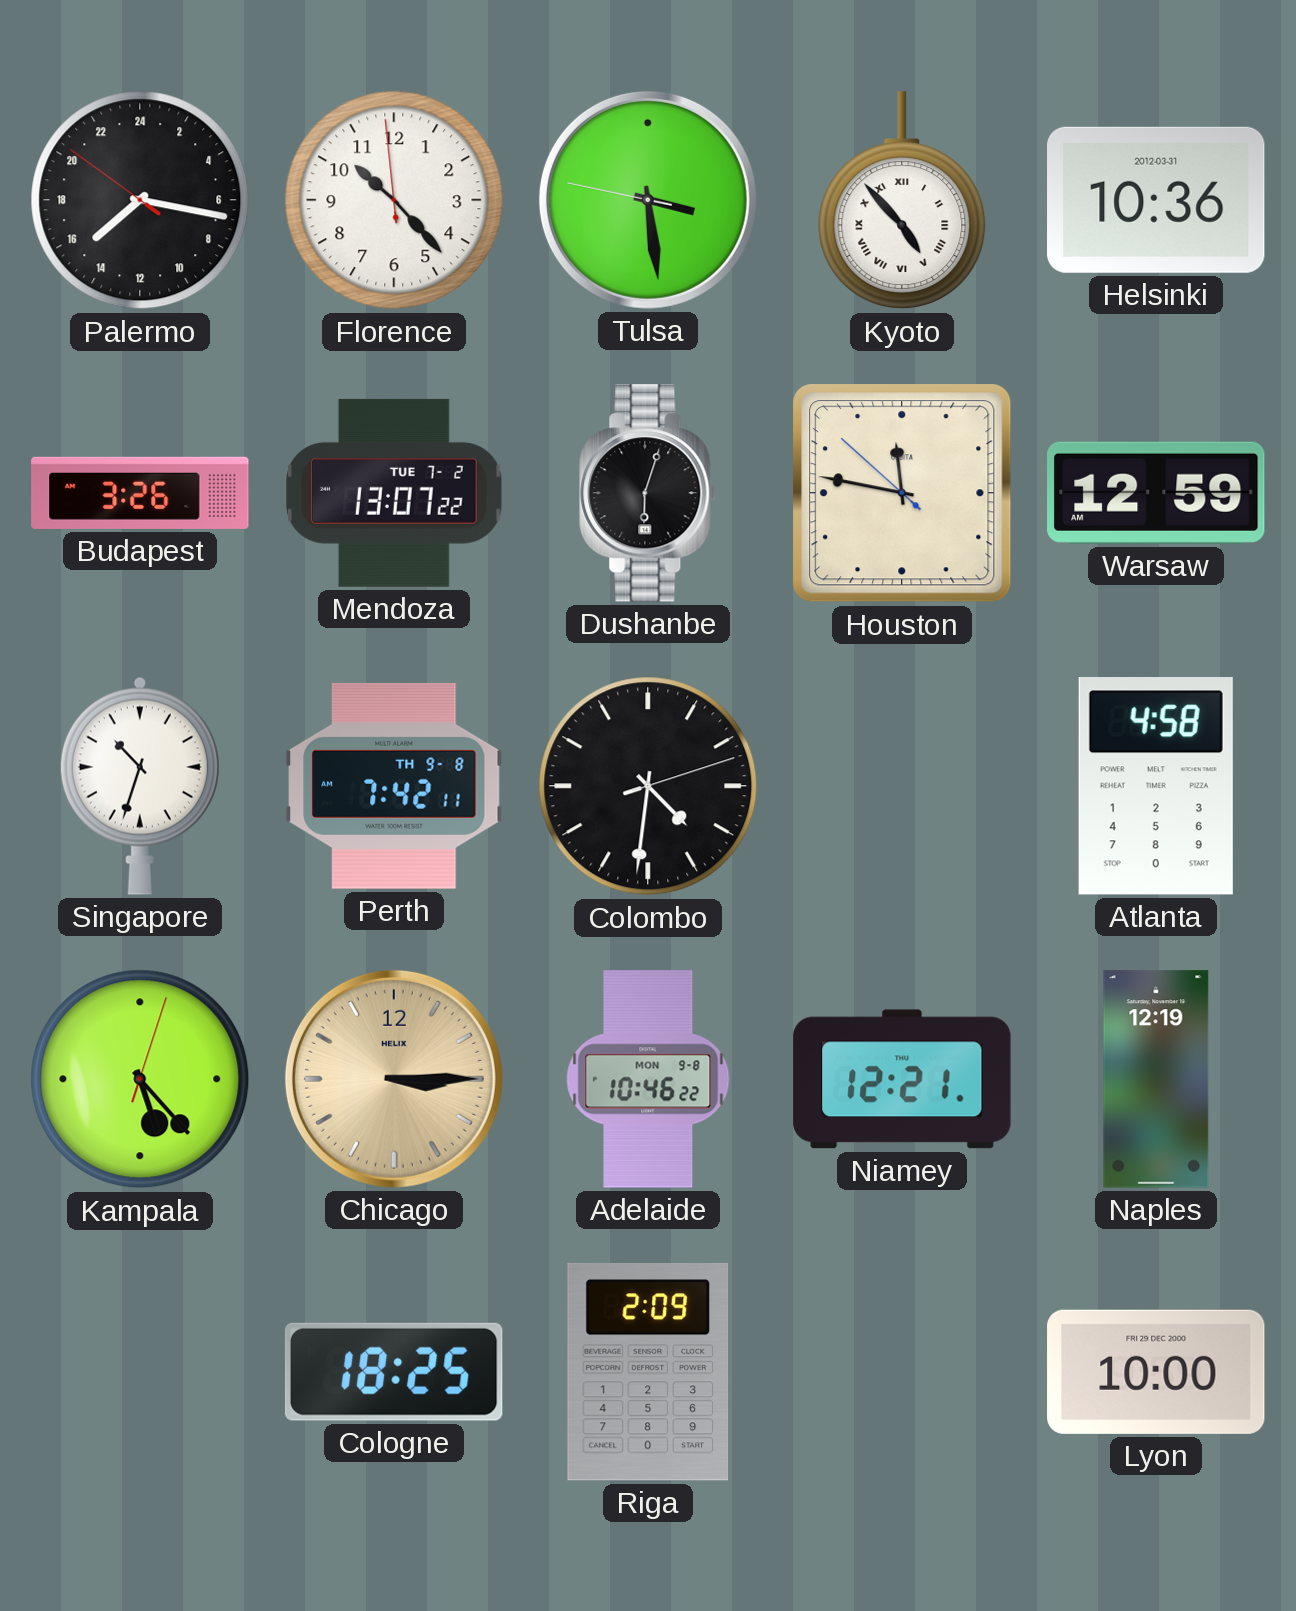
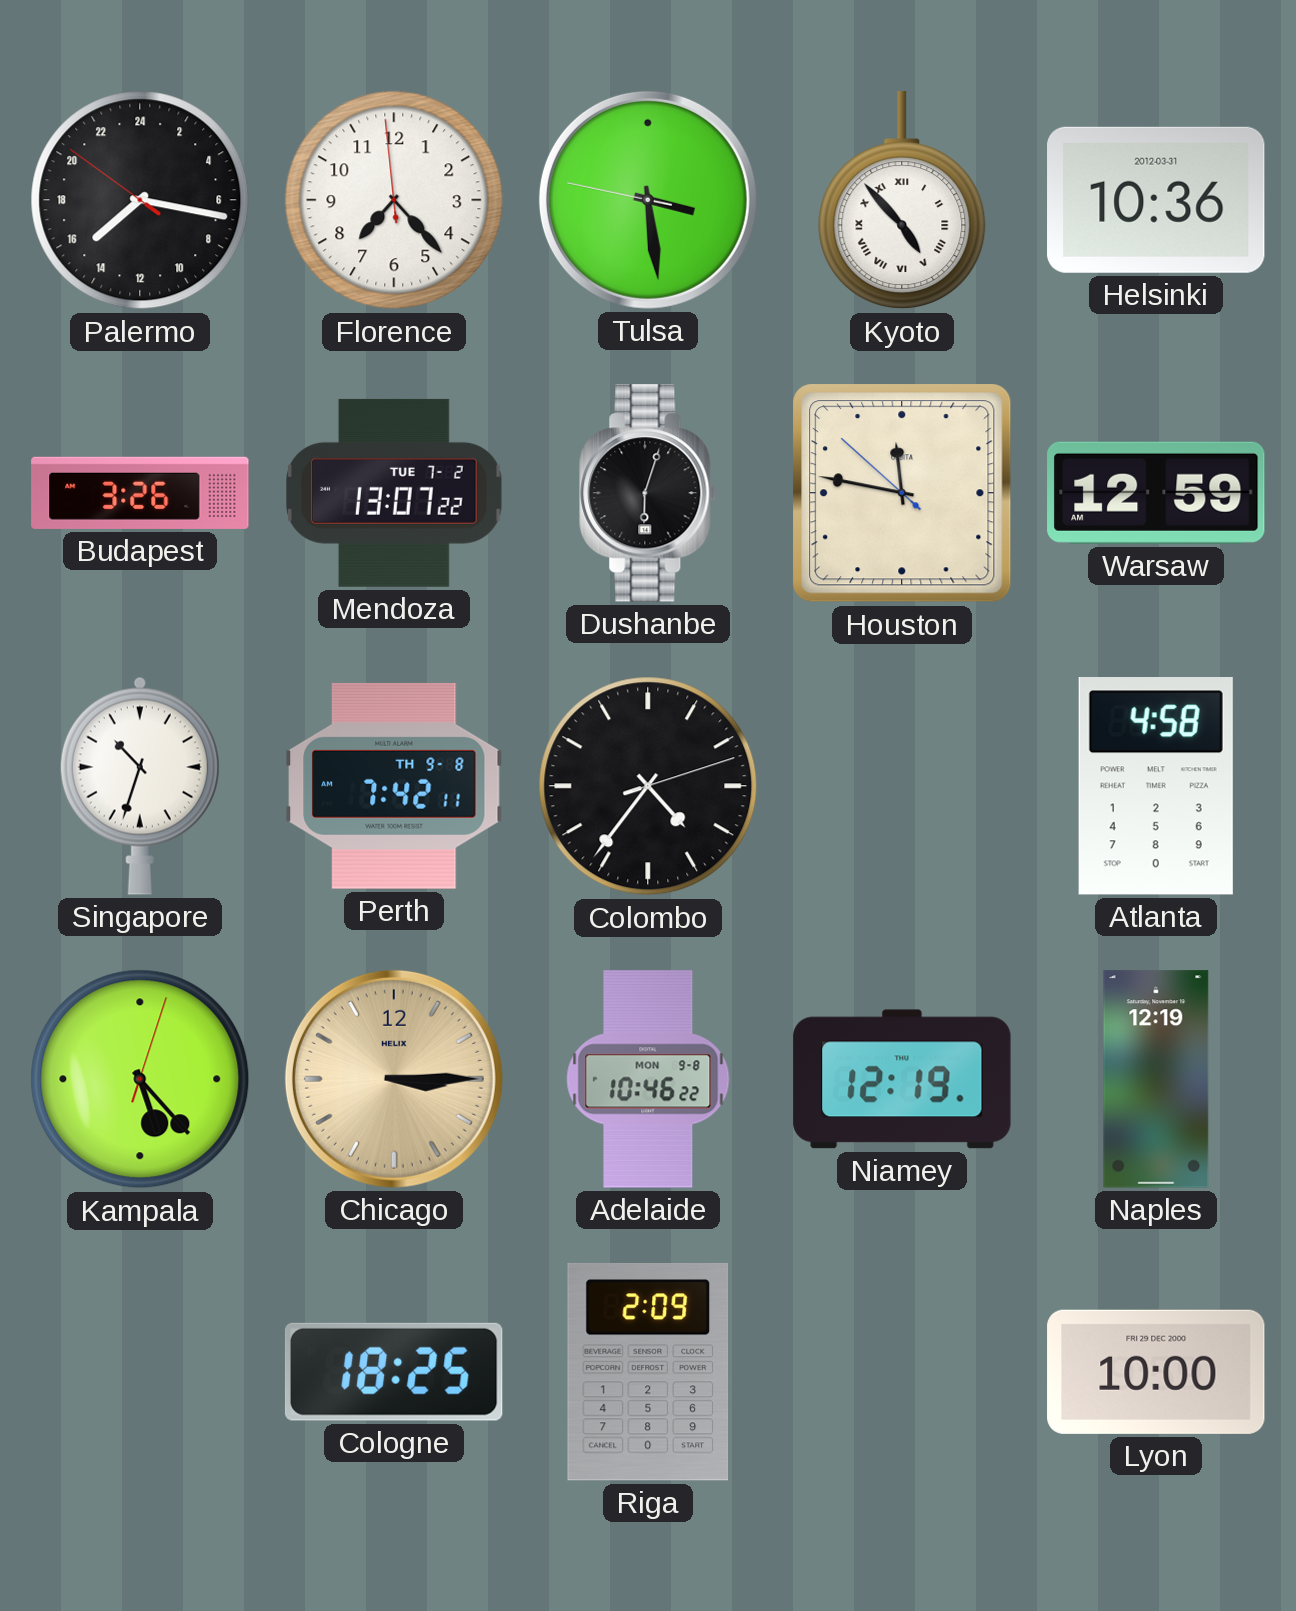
Florence: 10:22 -> 7:22
Colombo: 4:31 -> 4:36
Niamey: 12:21 -> 12:19
